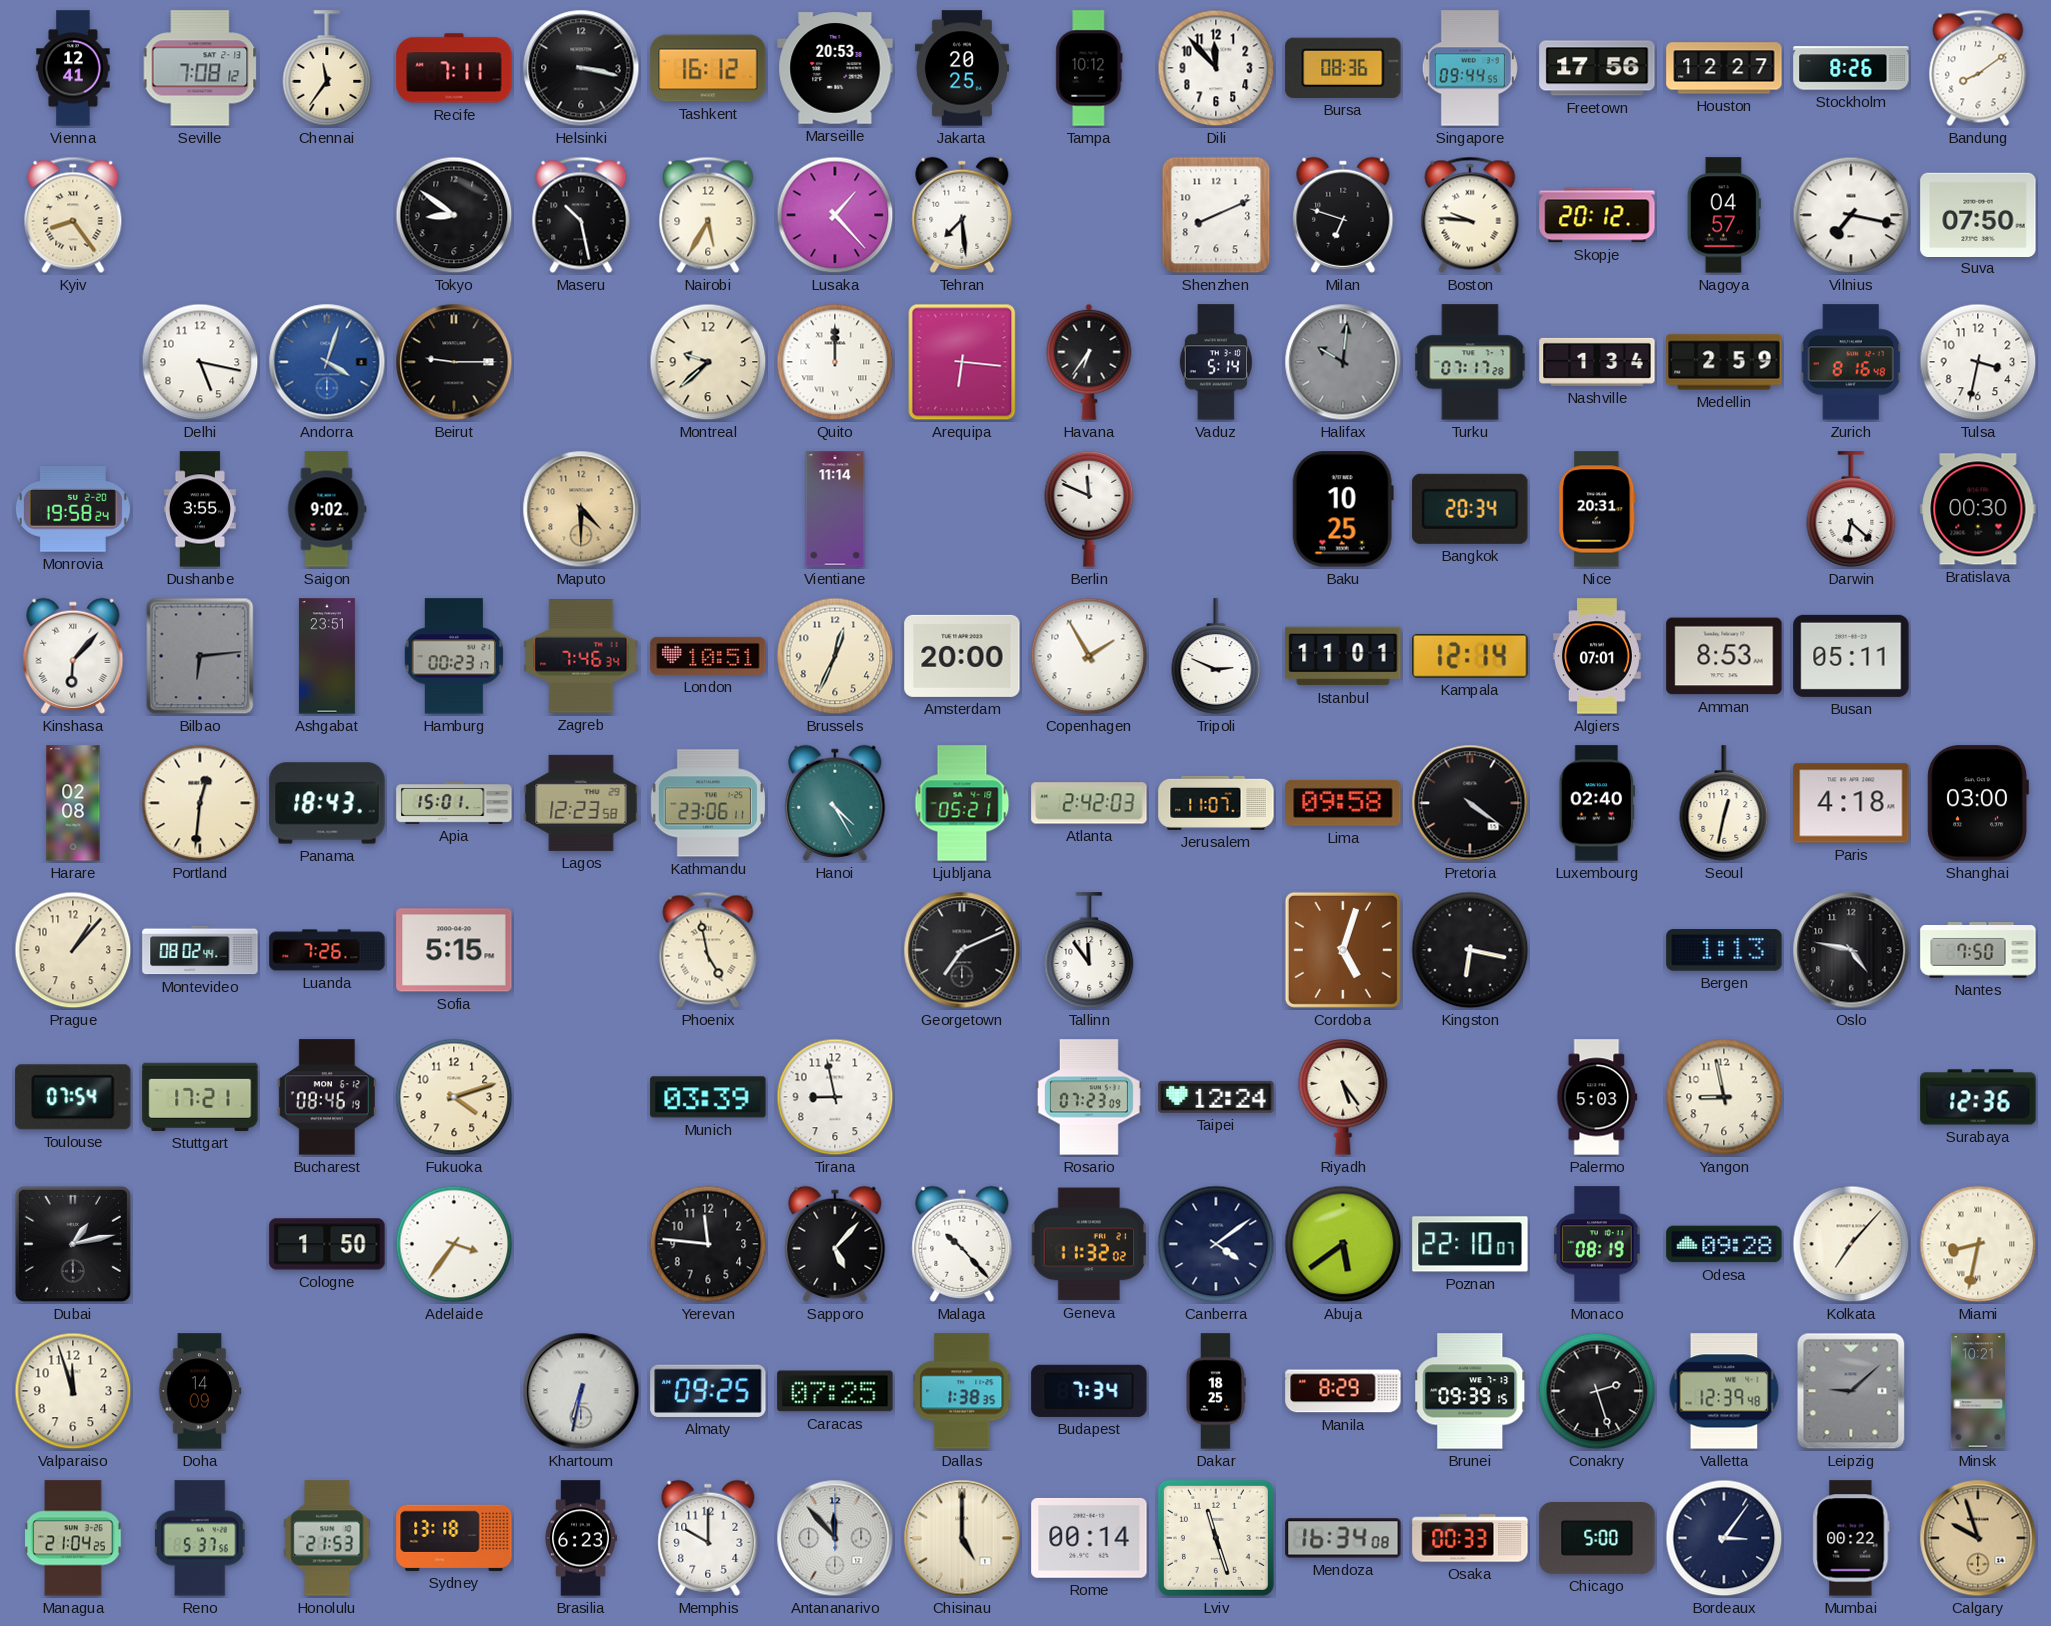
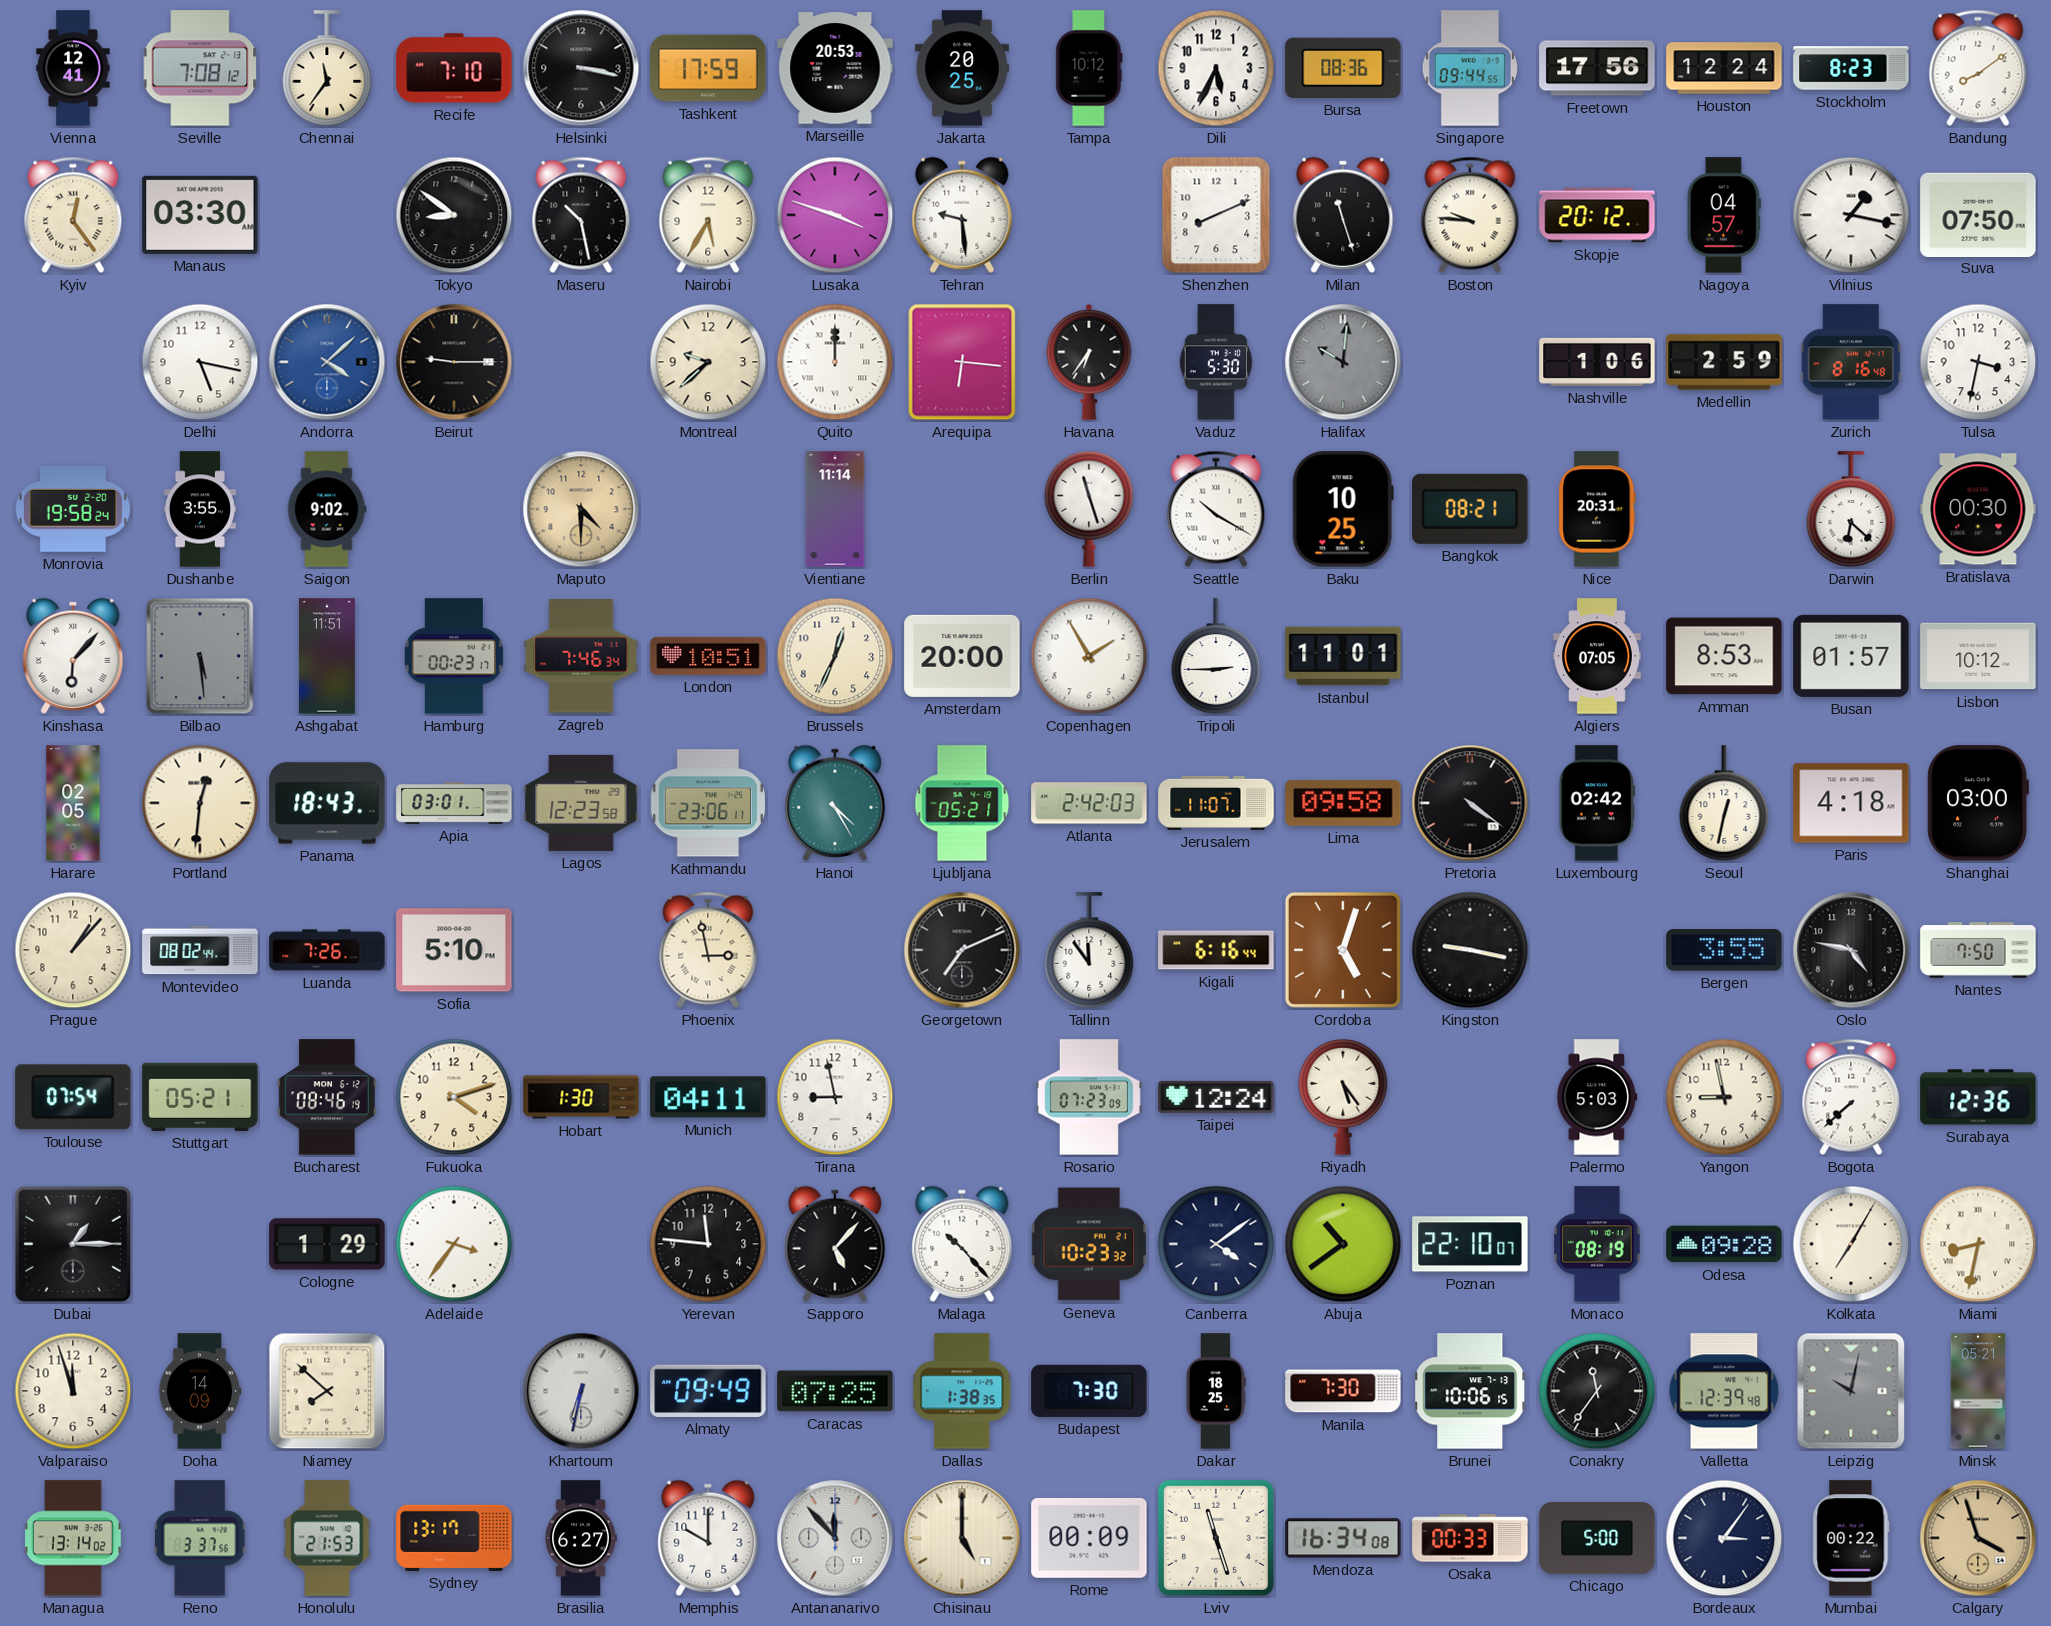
Recife: 7:11 -> 7:10
Tashkent: 16:12 -> 17:59
Dili: 11:53 -> 5:34
Houston: 12:27 -> 12:24
Stockholm: 8:26 -> 8:23
Kyiv: 8:24 -> 12:24
Manaus: none -> 03:30
Lusaka: 1:23 -> 3:48
Tehran: 7:29 -> 9:29
Milan: 6:48 -> 11:27
Vilnius: 7:17 -> 1:17
Andorra: 4:03 -> 4:08
Vaduz: 5:14 -> 5:30
Turku: 07:17 -> none
Nashville: 1:34 -> 1:06
Berlin: 11:49 -> 11:27
Seattle: none -> 10:20
Bangkok: 20:34 -> 08:21
Bilbao: 6:14 -> 5:29
Ashgabat: 23:51 -> 11:51
Tripoli: 2:49 -> 2:45
Kampala: 12:14 -> none
Algiers: 07:01 -> 07:05
Busan: 05:11 -> 01:57
Lisbon: none -> 10:12
Harare: 02:08 -> 02:05
Apia: 15:01 -> 03:01
Luxembourg: 02:40 -> 02:42
Sofia: 5:15 -> 5:10
Phoenix: 4:58 -> 2:58
Kigali: none -> 6:16
Kingston: 6:17 -> 9:17
Bergen: 1:13 -> 3:55
Stuttgart: 17:21 -> 05:21
Hobart: none -> 1:30
Munich: 03:39 -> 04:11
Bogota: none -> 7:38
Dubai: 1:13 -> 1:15
Cologne: 1:50 -> 1:29
Geneva: 11:32 -> 10:23
Abuja: 5:39 -> 10:39
Kolkata: 7:07 -> 7:05
Niamey: none -> 7:52
Almaty: 09:25 -> 09:49
Budapest: 7:34 -> 7:30
Manila: 8:29 -> 7:30
Brunei: 09:39 -> 10:06
Conakry: 2:27 -> 11:36
Leipzig: 9:08 -> 10:02
Minsk: 10:21 -> 05:21
Managua: 21:04 -> 13:14
Reno: 5:37 -> 3:37
Sydney: 13:18 -> 13:17
Brasilia: 6:23 -> 6:27
Rome: 00:14 -> 00:09
Calgary: 9:57 -> 3:57
